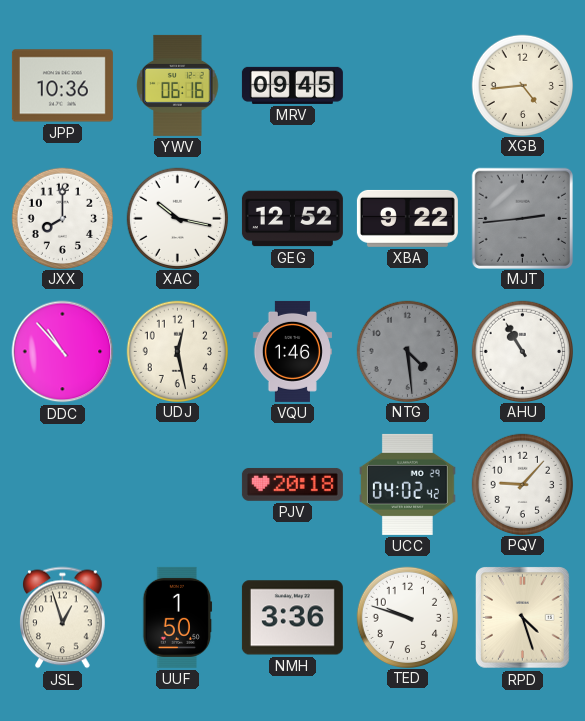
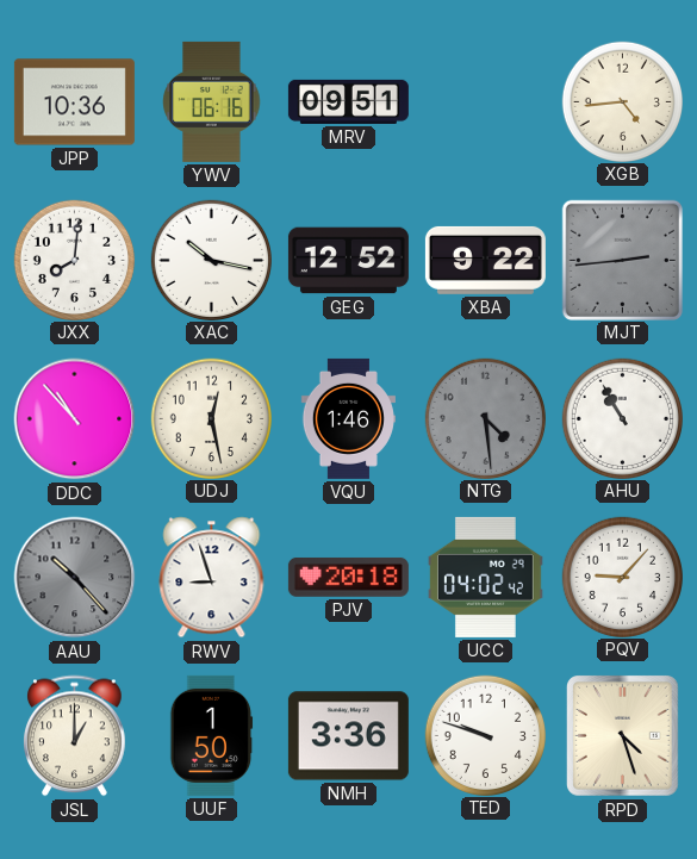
MRV: 09:45 -> 09:51
JXX: 8:00 -> 8:01
AAU: none -> 10:23
RWV: none -> 8:57
JSL: 12:57 -> 1:00
